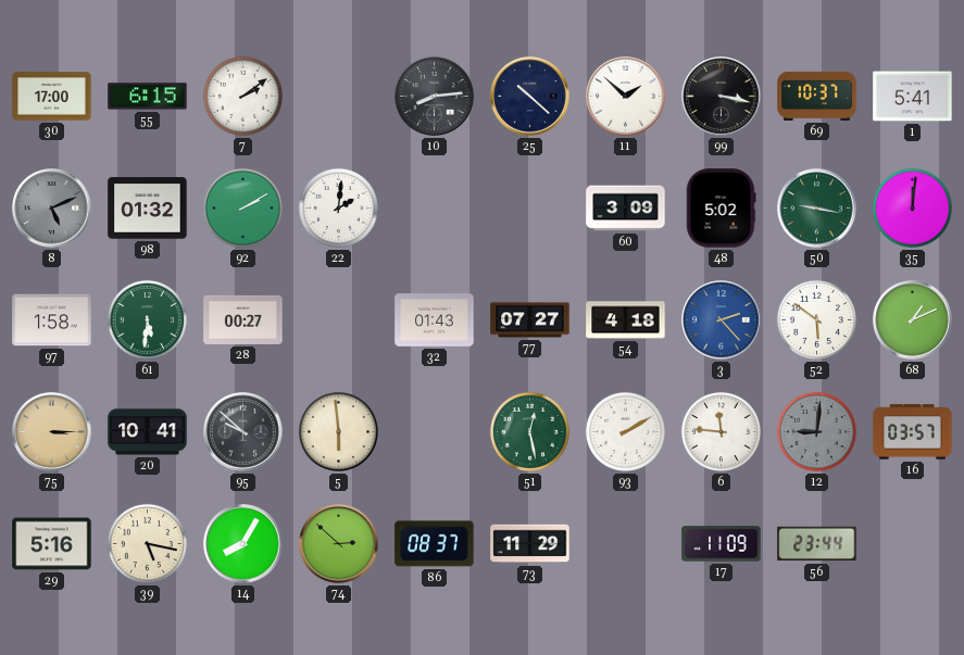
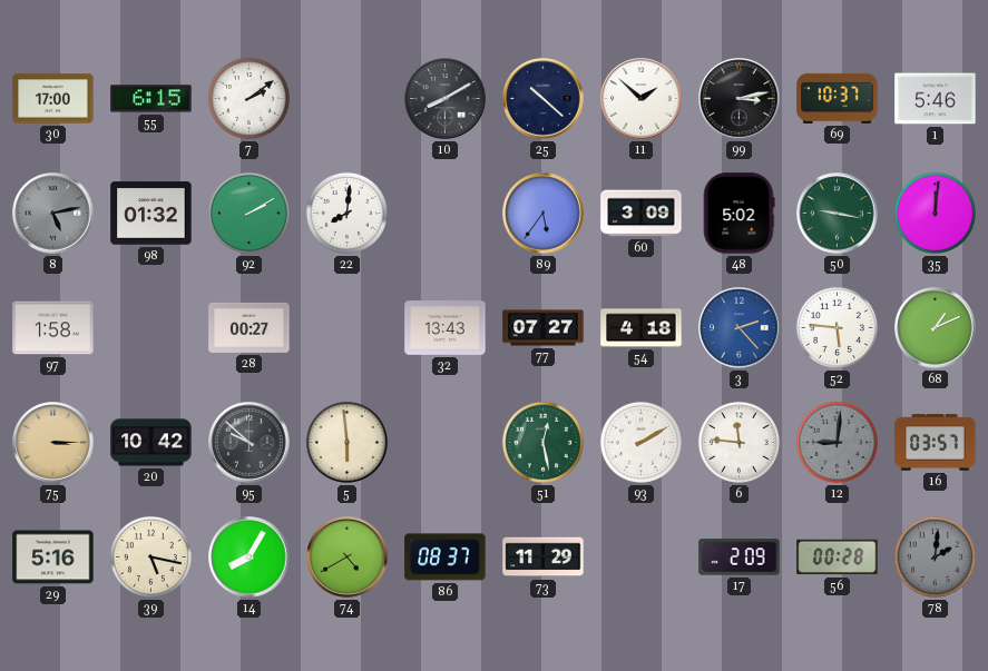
10: 8:14 -> 8:10
99: 3:17 -> 3:13
1: 5:41 -> 5:46
8: 5:11 -> 5:13
22: 2:01 -> 8:01
89: none -> 5:36
61: 5:31 -> none
32: 01:43 -> 13:43
52: 5:51 -> 5:46
20: 10:41 -> 10:42
74: 2:52 -> 4:40
17: 11:09 -> 2:09
56: 23:44 -> 00:28
78: none -> 2:01
